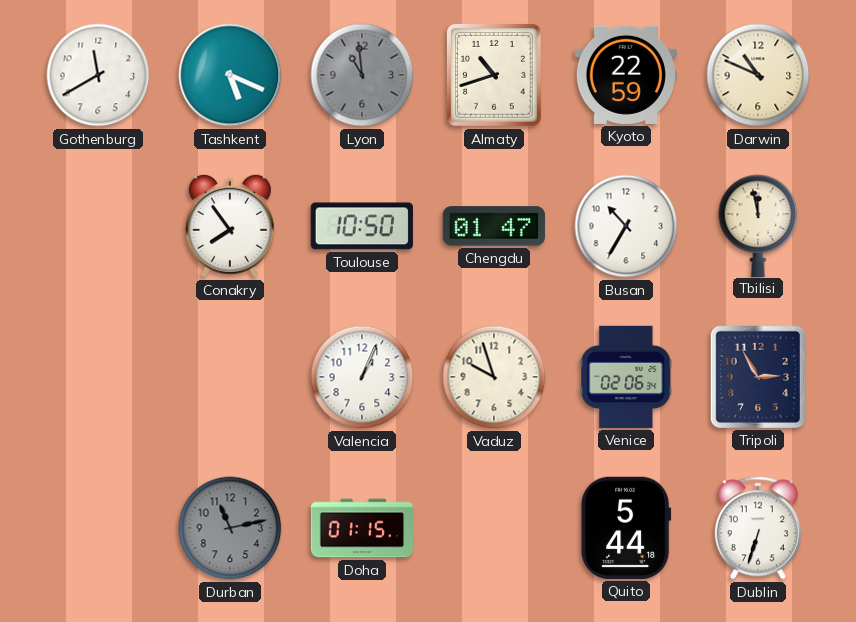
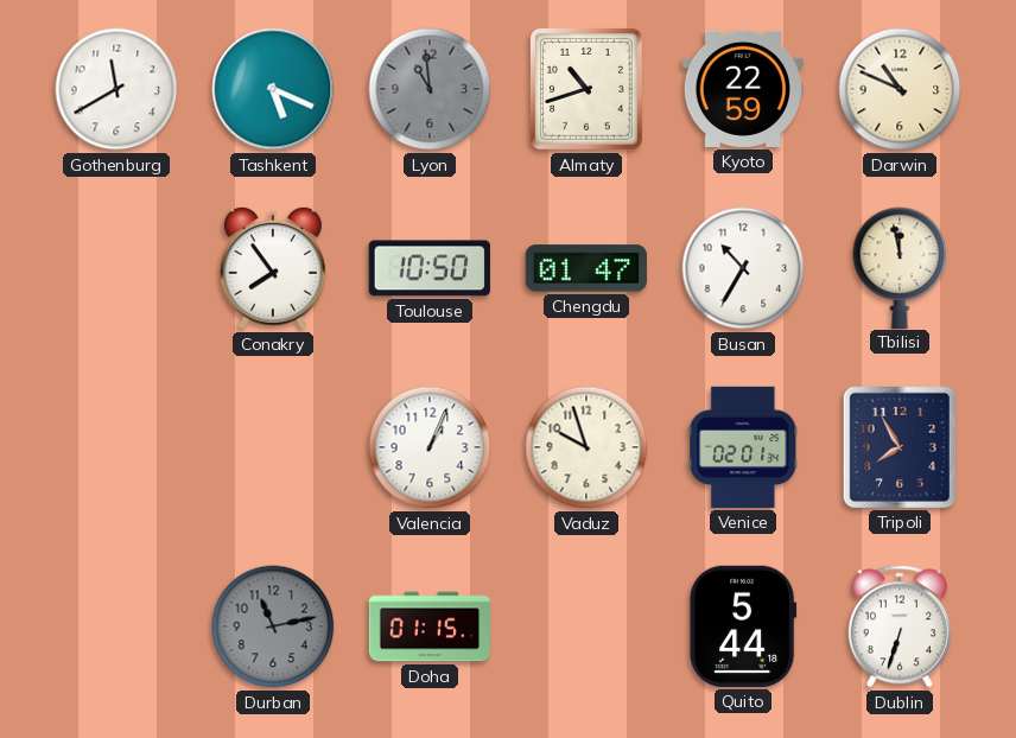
Venice: 02:06 -> 02:01
Tripoli: 2:55 -> 7:55
